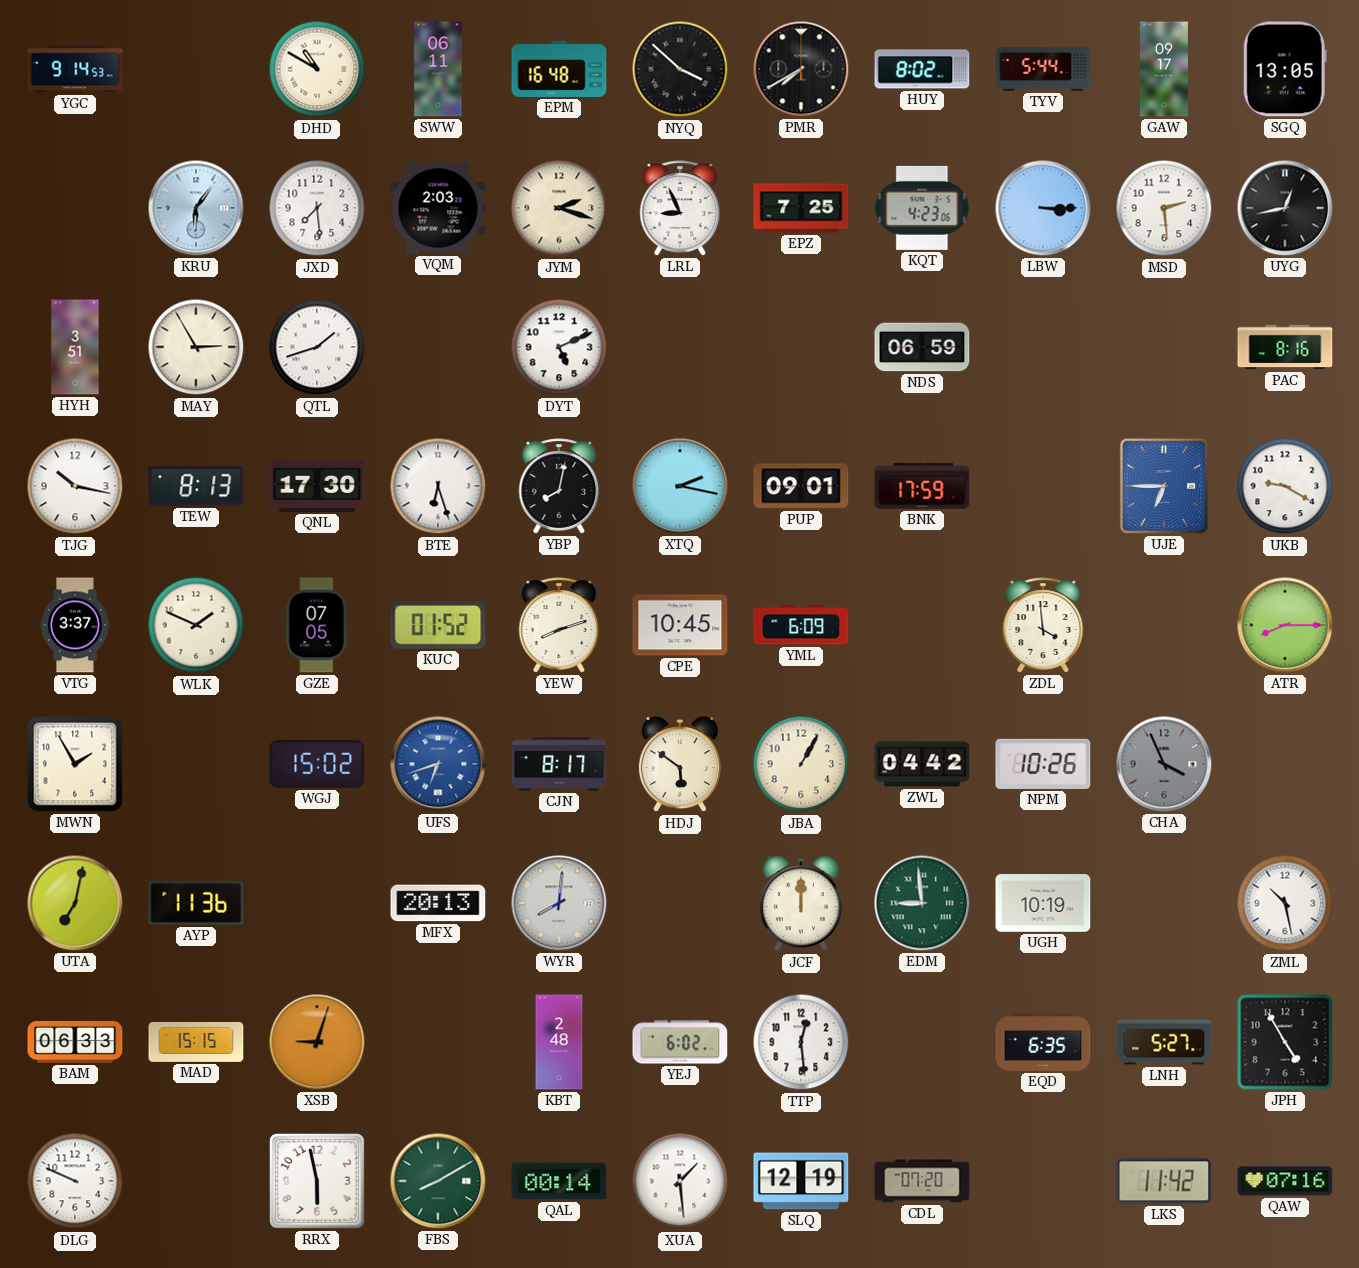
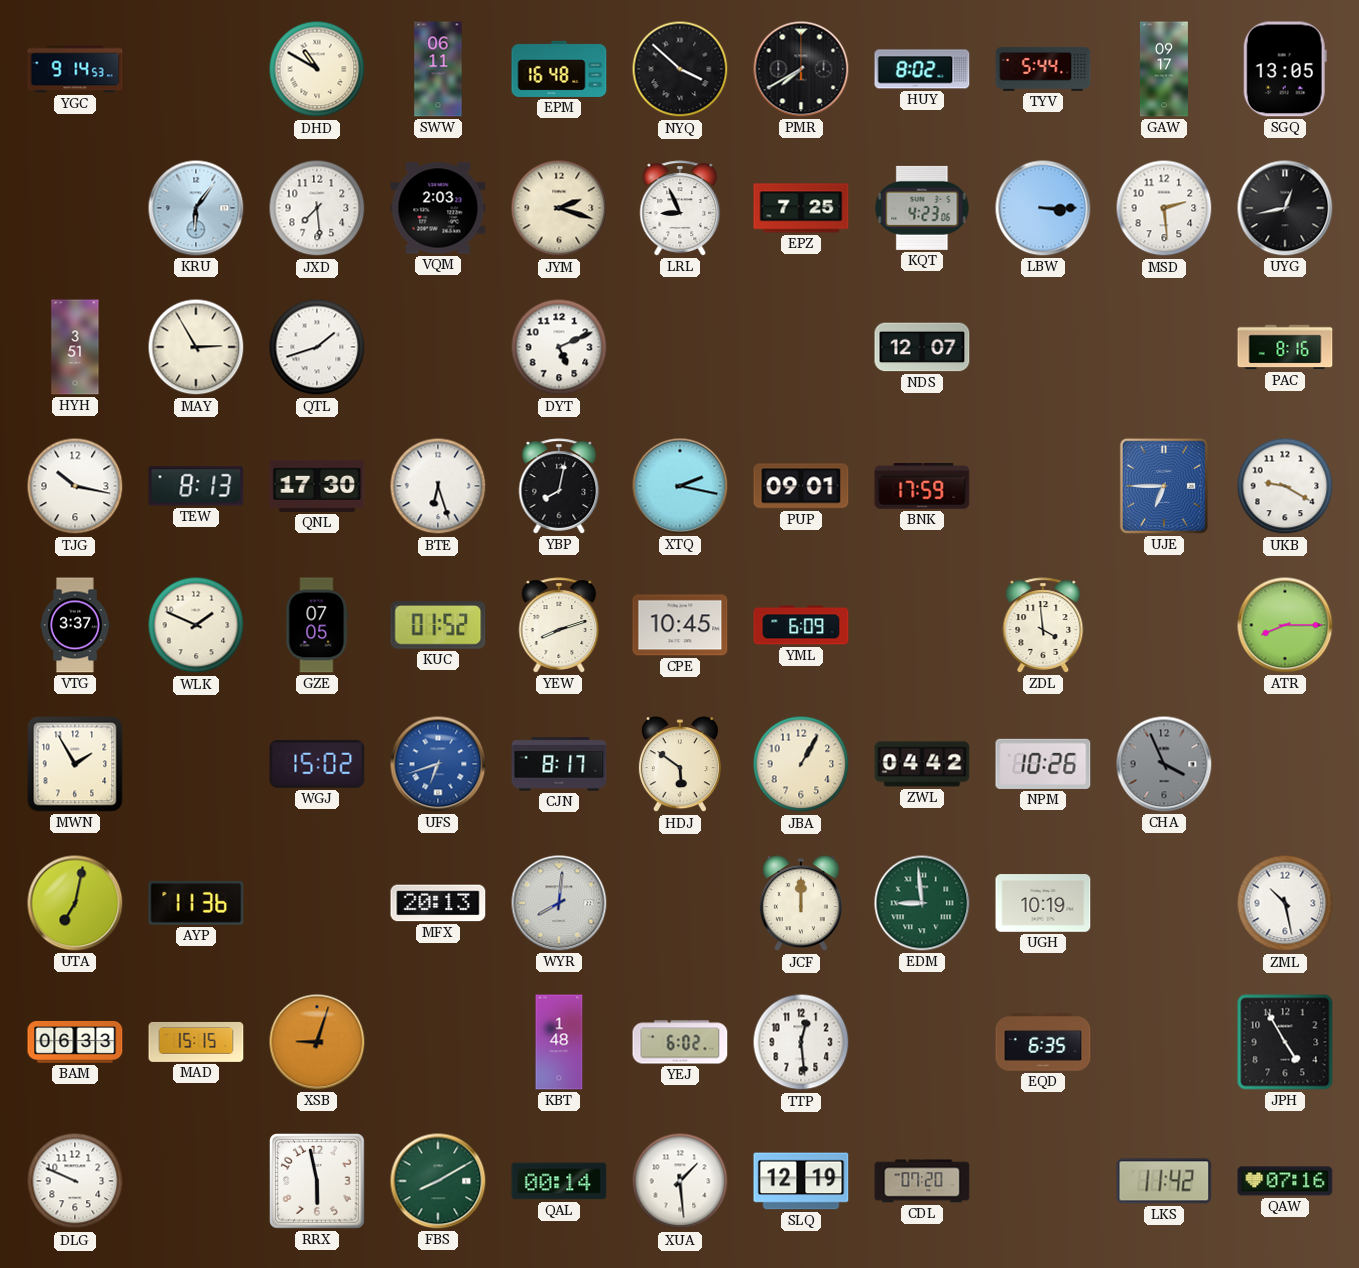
NDS: 06:59 -> 12:07
KBT: 2:48 -> 1:48
LNH: 5:27 -> none
